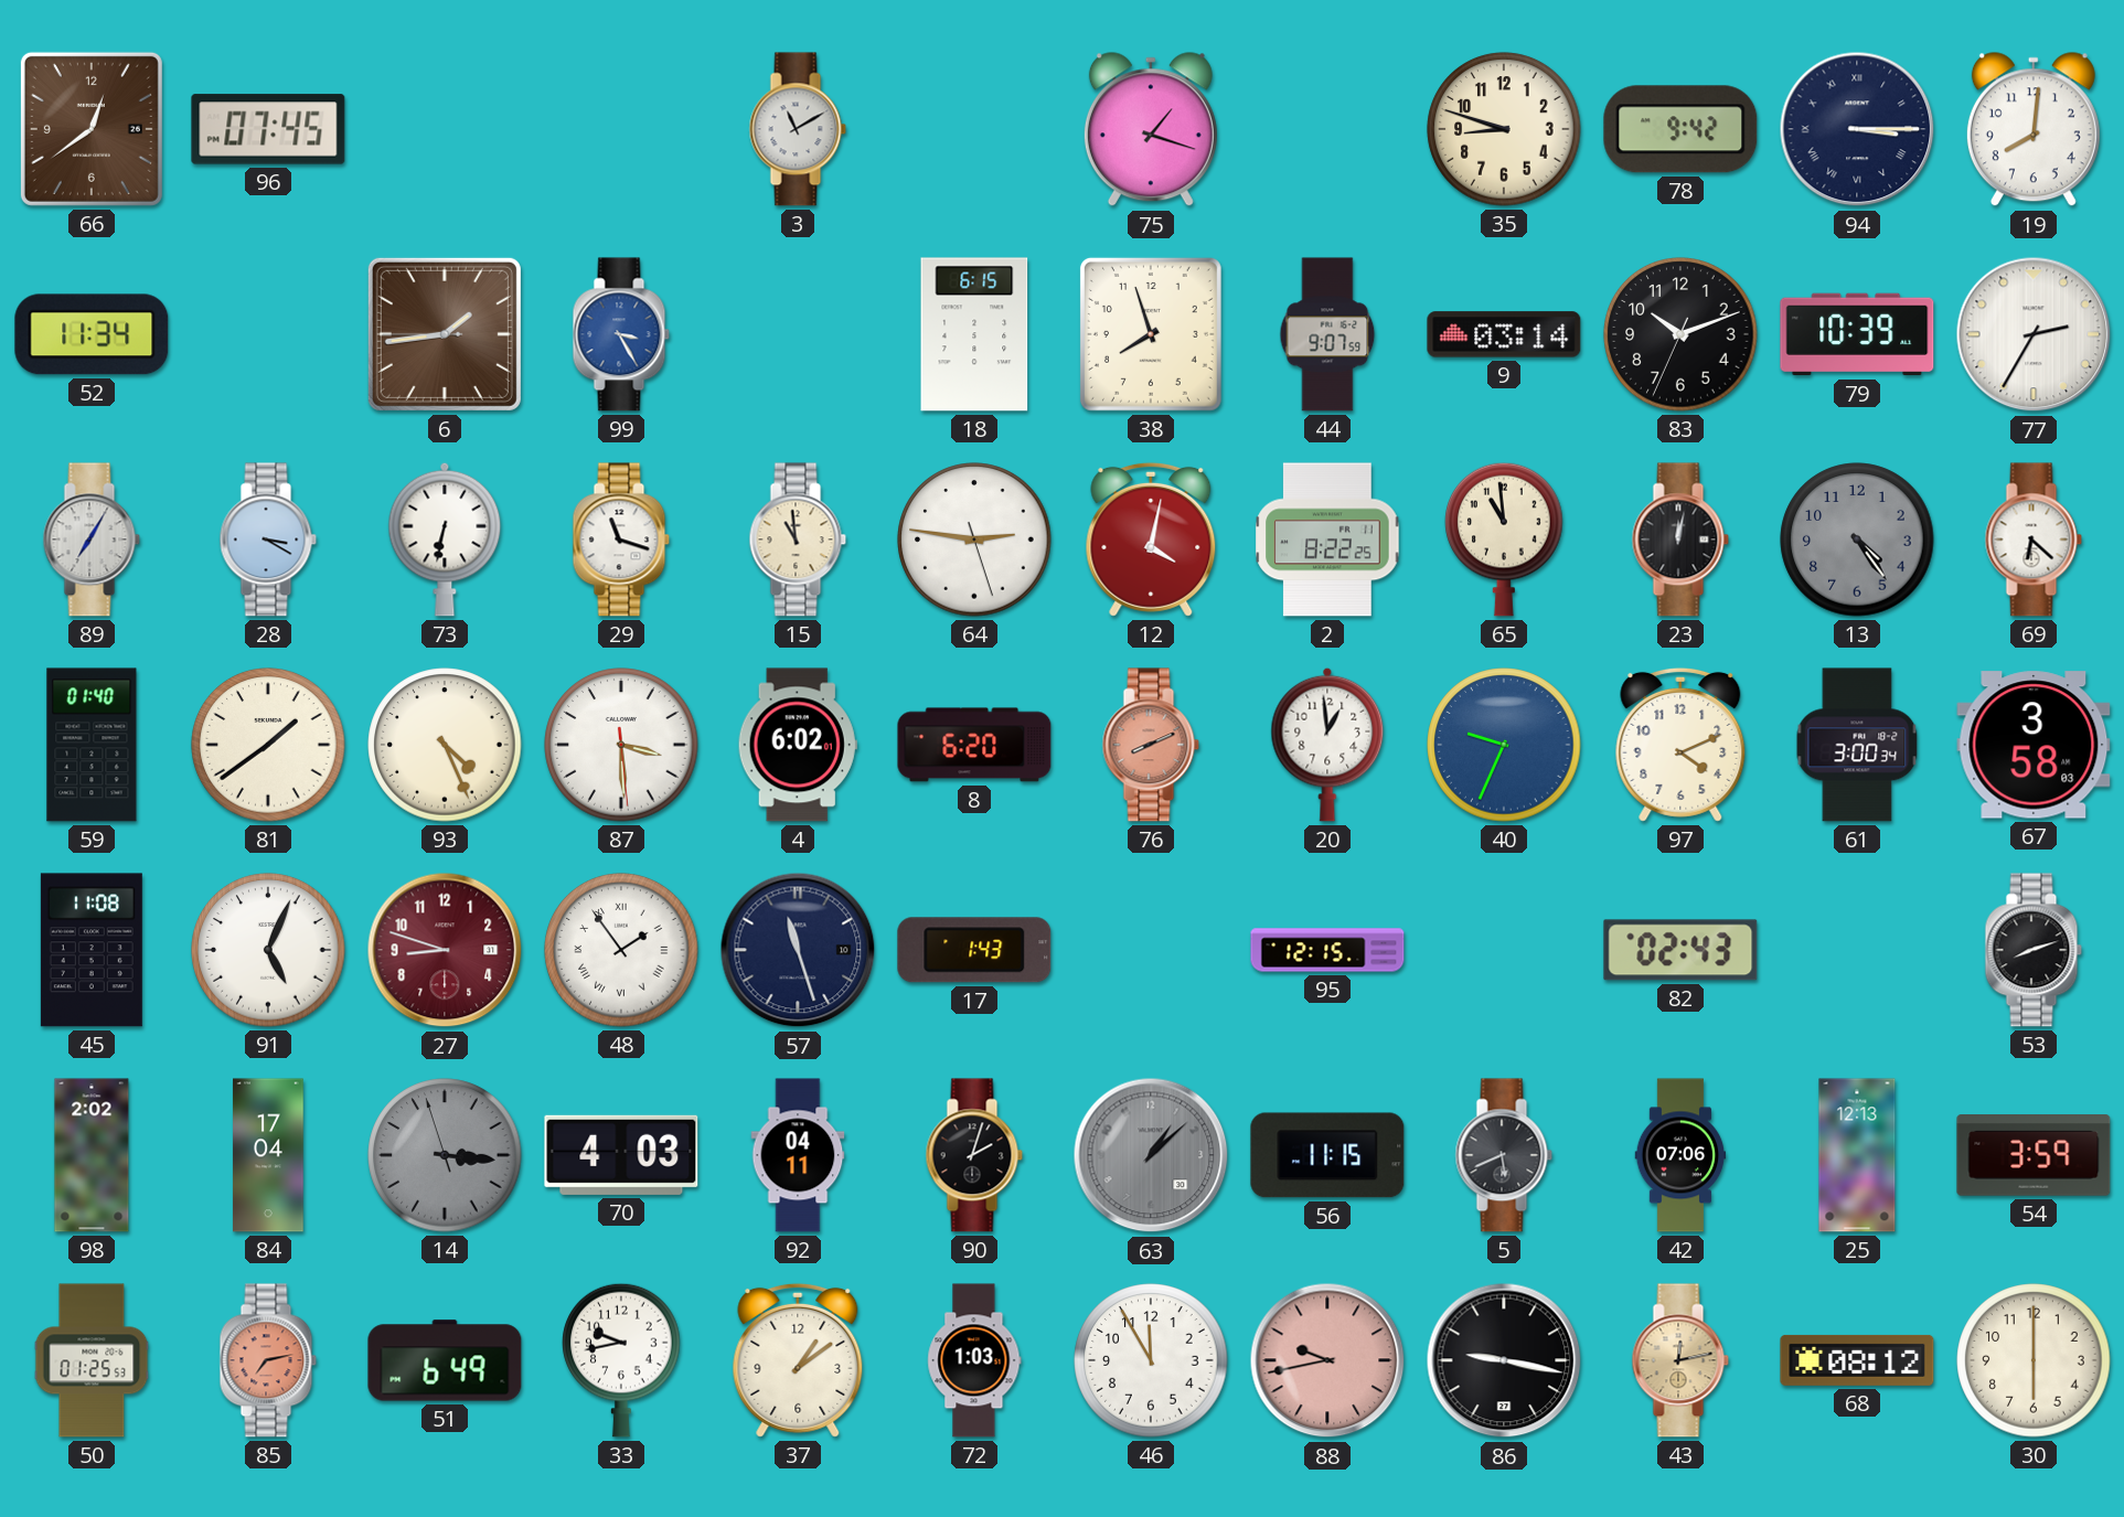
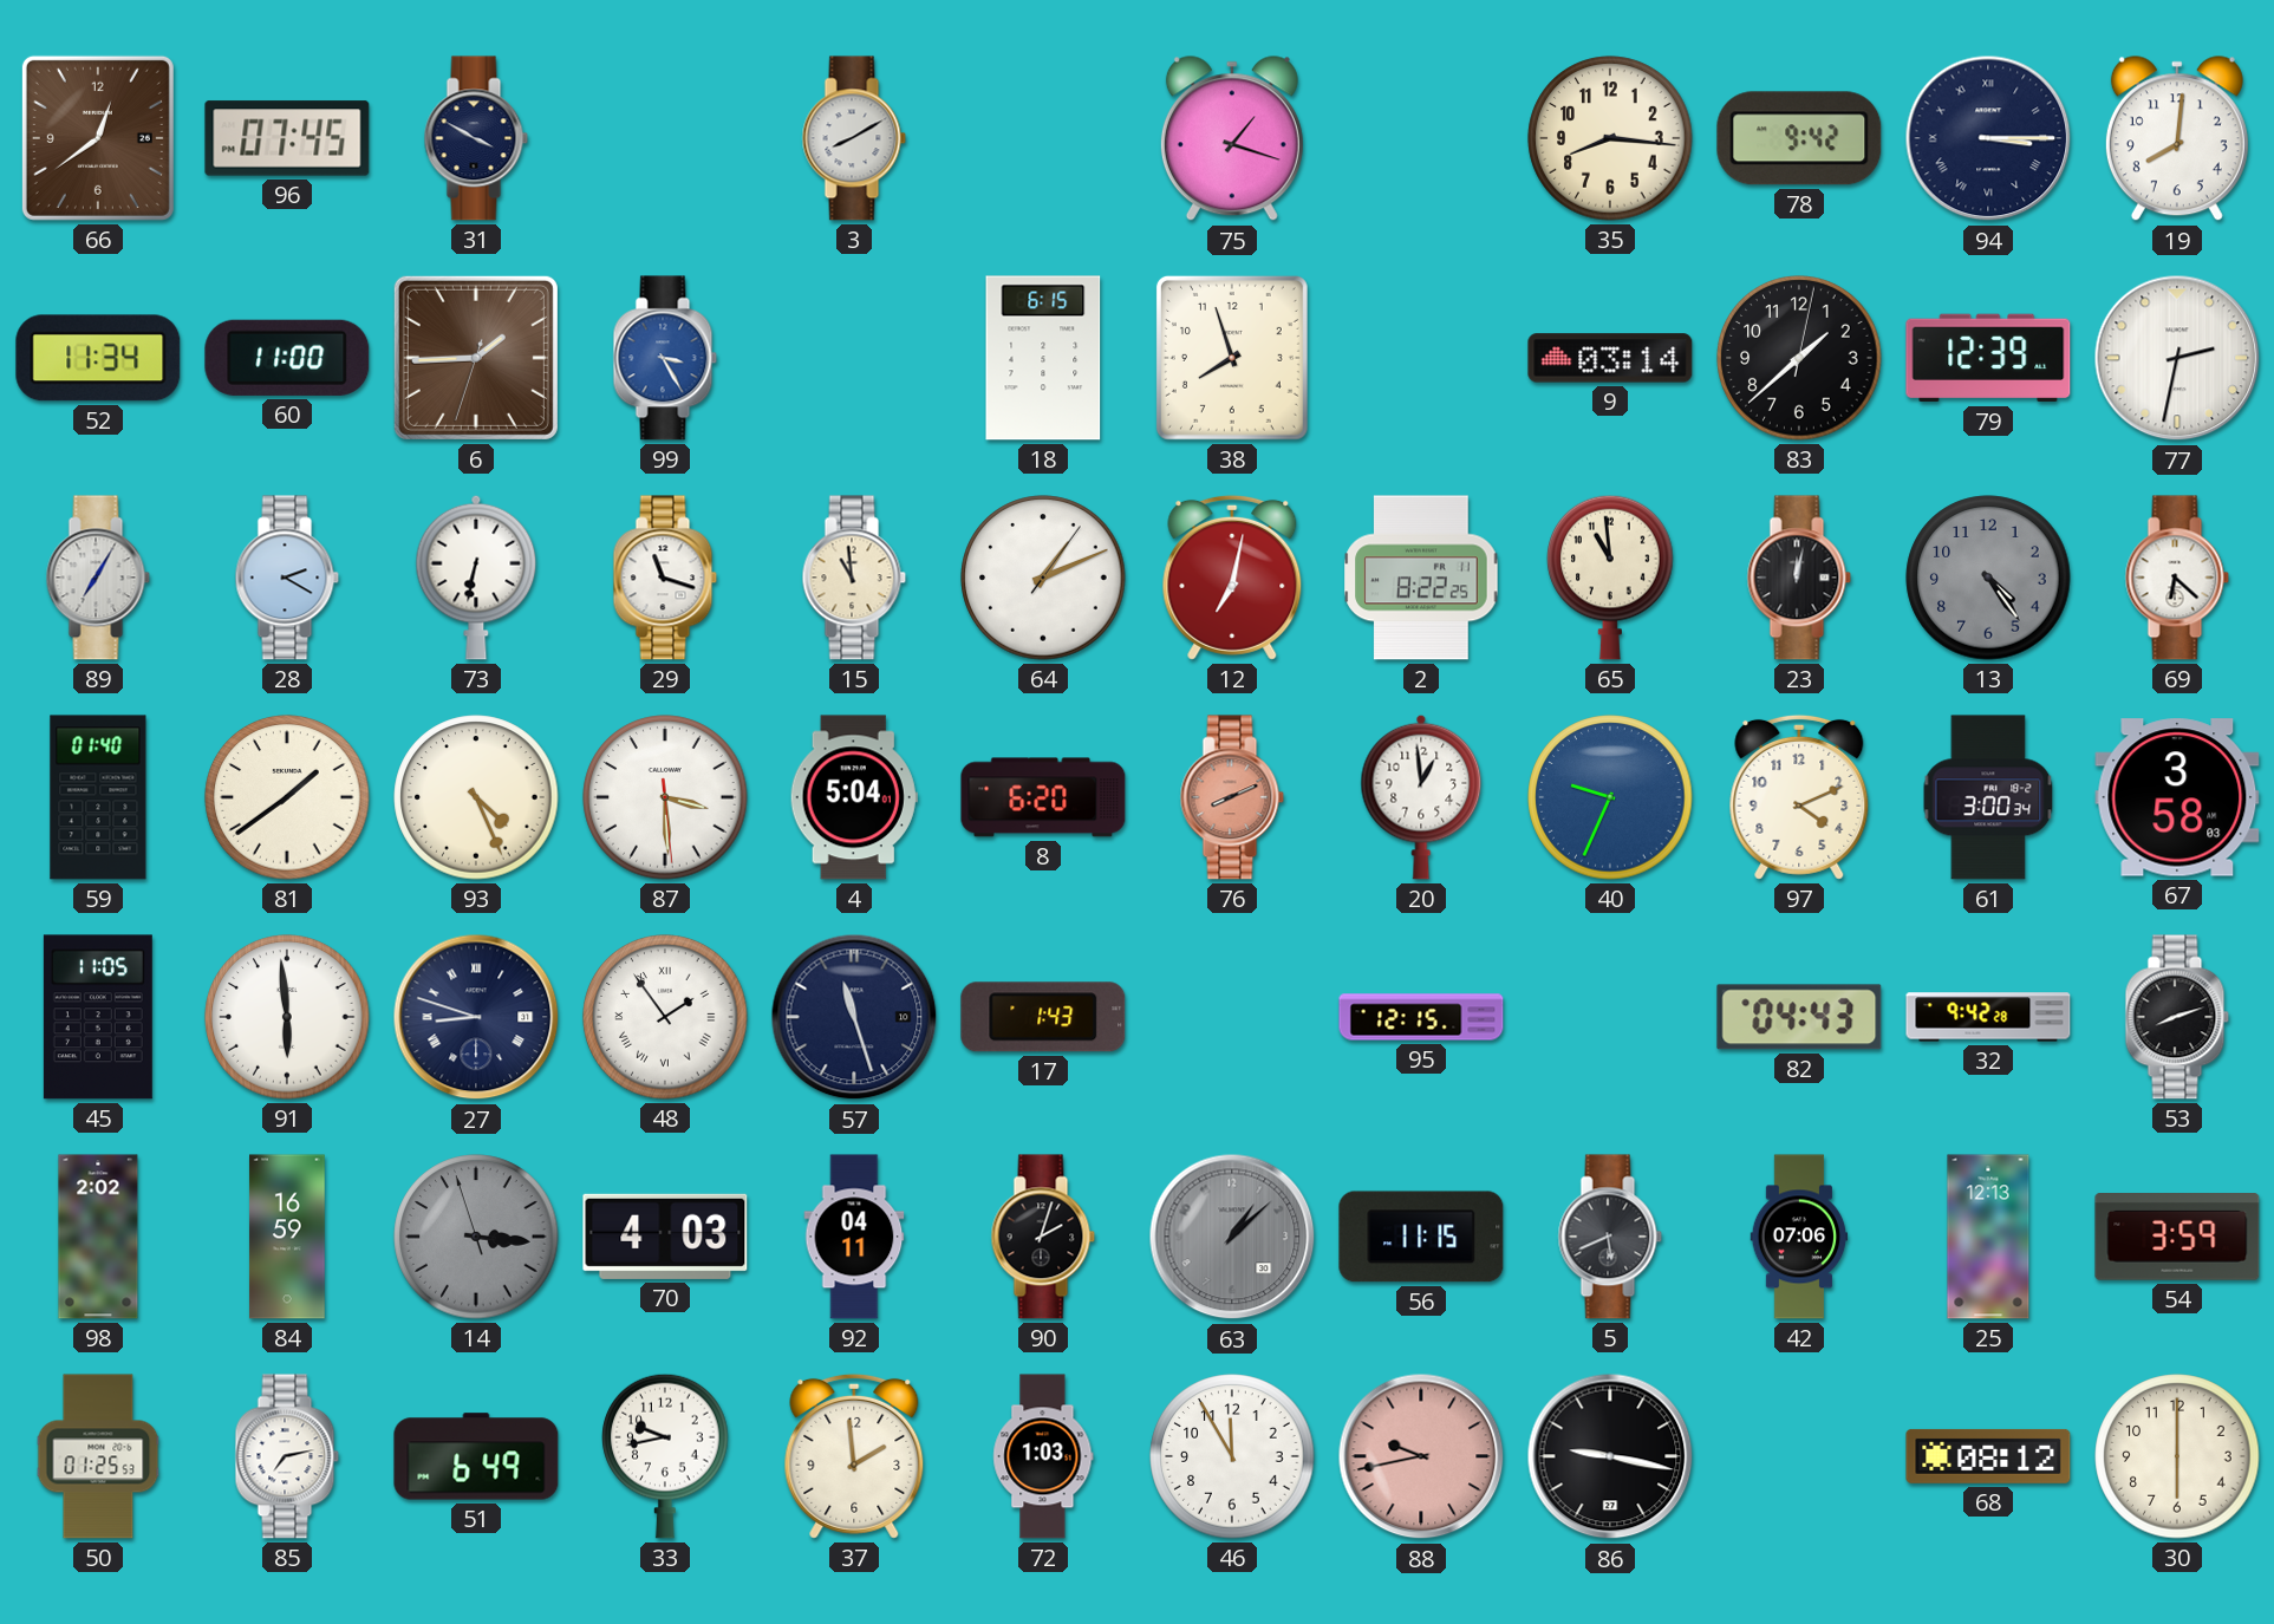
31: none -> 3:50
3: 11:10 -> 8:10
35: 8:48 -> 8:16
60: none -> 11:00
6: 1:43 -> 1:44
44: 9:07 -> none
83: 10:11 -> 1:38
79: 10:39 -> 12:39
77: 2:35 -> 2:32
28: 3:20 -> 2:20
64: 2:46 -> 1:11
12: 4:02 -> 7:02
4: 6:02 -> 5:04
45: 11:08 -> 11:05
91: 5:04 -> 5:59
27 dial: burgundy -> navy
27 numerals: Arabic -> Roman
82: 02:43 -> 04:43
32: none -> 9:42
84: 17:04 -> 16:59
85 dial: salmon -> white
37: 1:09 -> 1:59
43: 12:13 -> none
